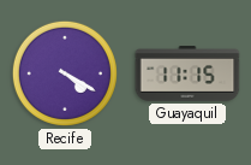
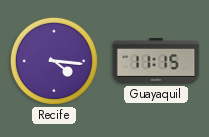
Recife: 4:20 -> 4:16
